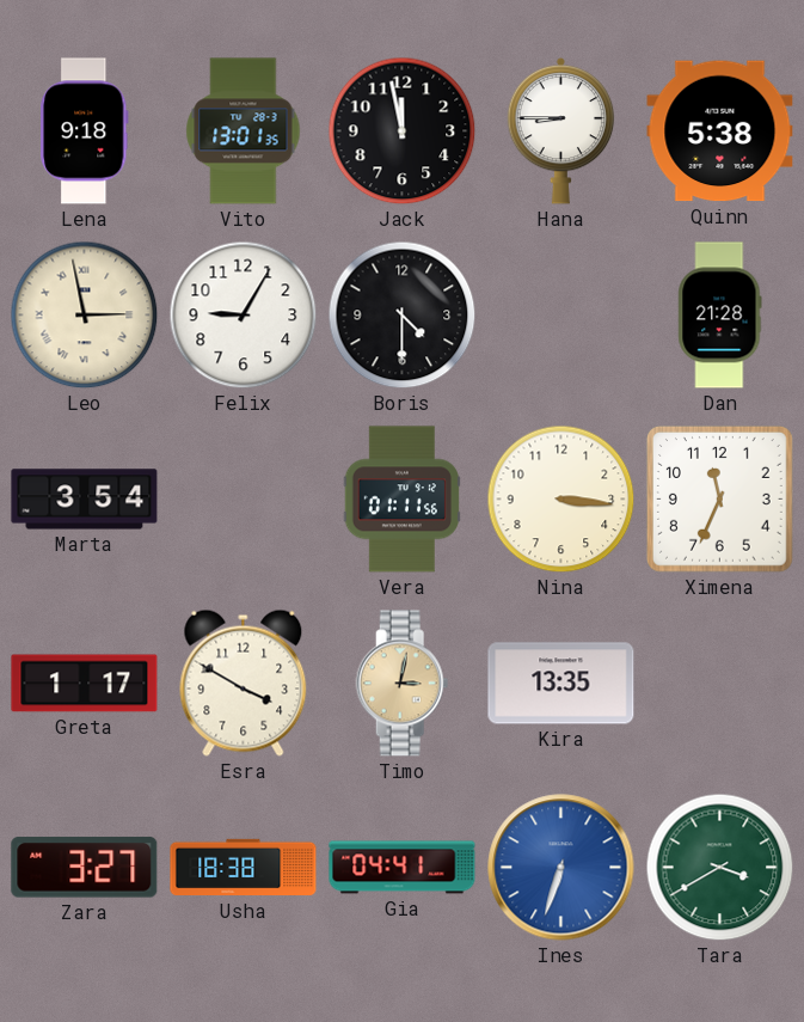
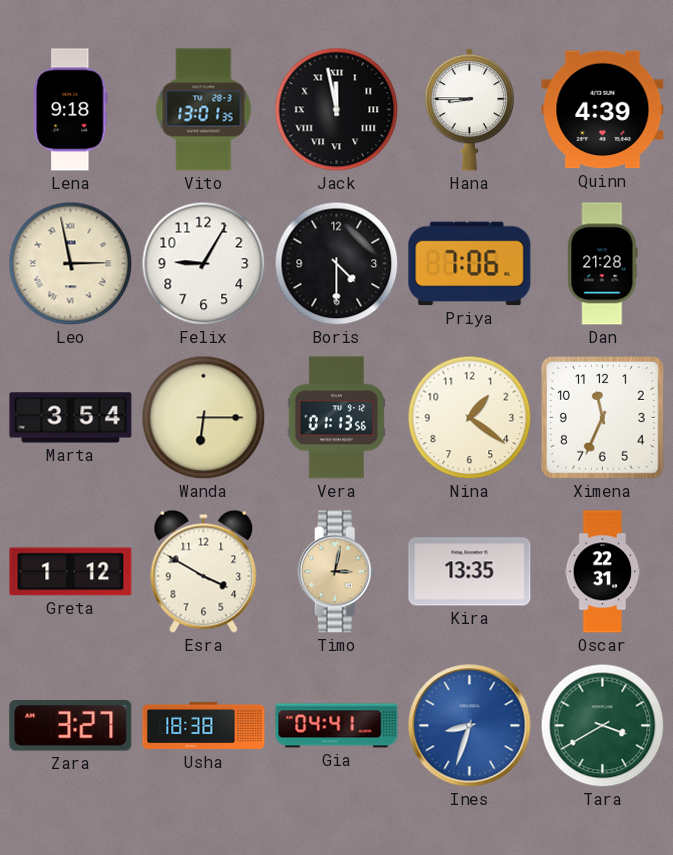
Jack numerals: Arabic -> Roman
Quinn: 5:38 -> 4:39
Priya: none -> 7:06
Wanda: none -> 6:15
Vera: 01:11 -> 01:13
Nina: 3:16 -> 1:21
Greta: 1:17 -> 1:12
Oscar: none -> 22:31
Ines: 6:33 -> 8:33
